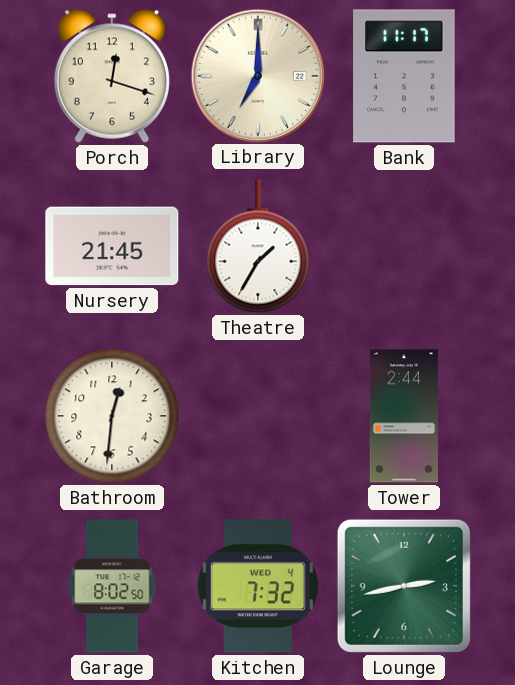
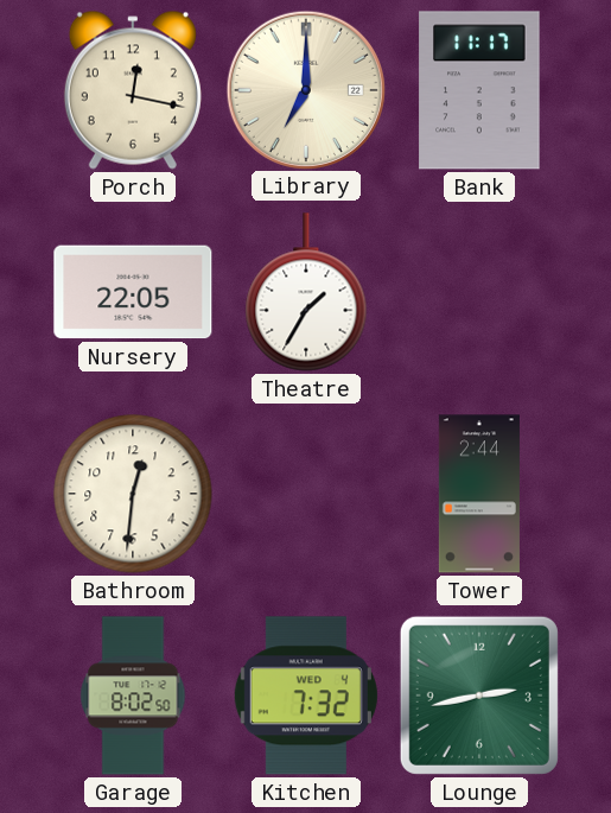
Porch: 12:18 -> 12:17
Nursery: 21:45 -> 22:05
